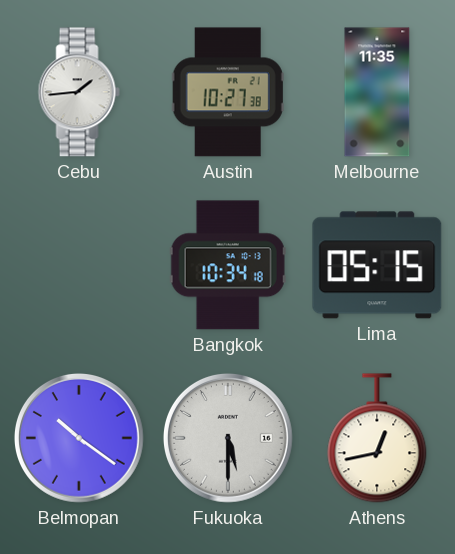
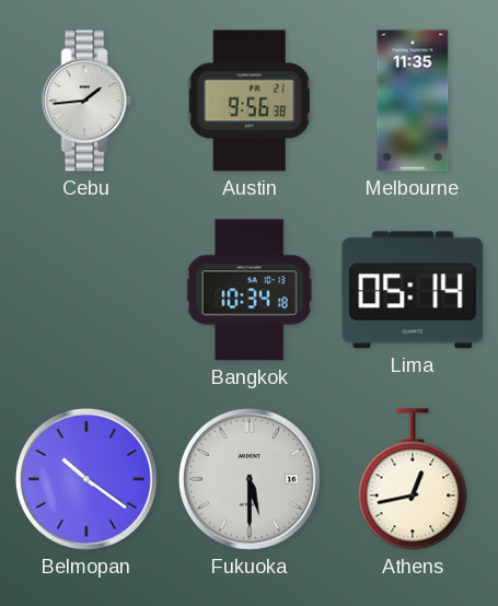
Austin: 10:27 -> 9:56
Lima: 05:15 -> 05:14
